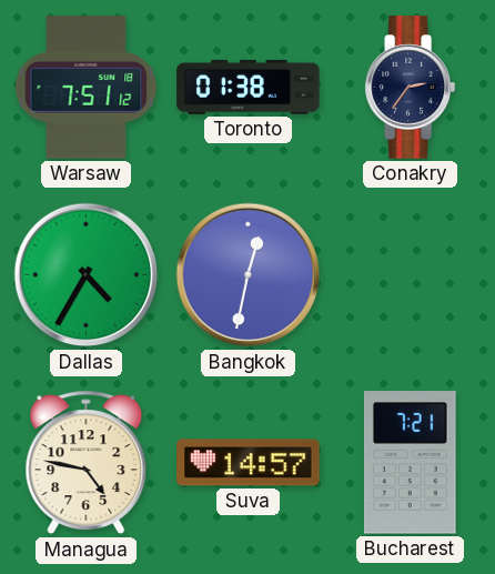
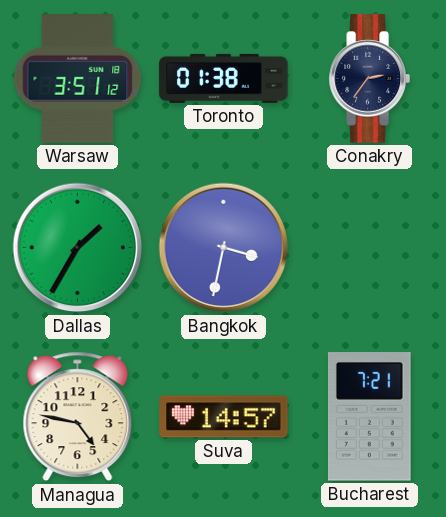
Warsaw: 7:51 -> 3:51
Dallas: 4:35 -> 1:35
Bangkok: 12:32 -> 3:32
